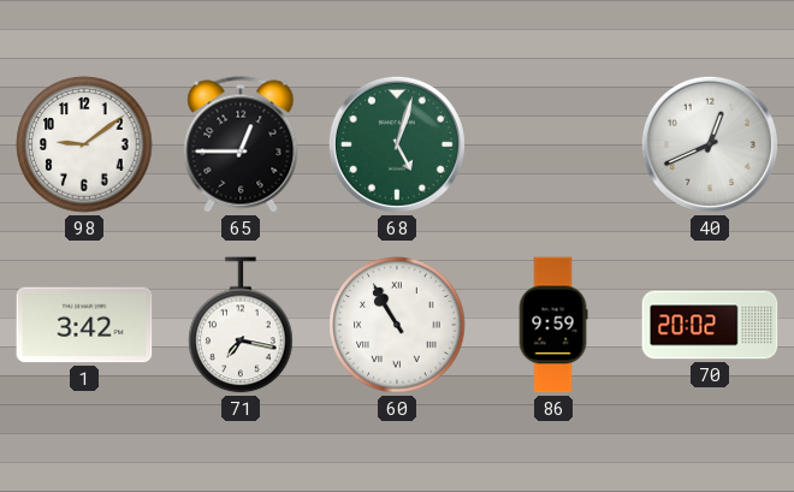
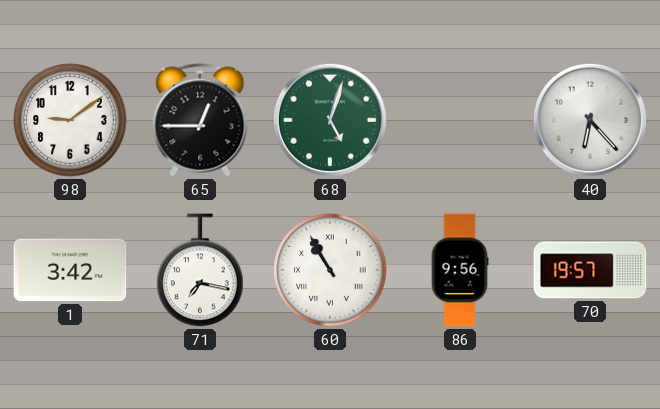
40: 12:41 -> 6:23
86: 9:59 -> 9:56
70: 20:02 -> 19:57
